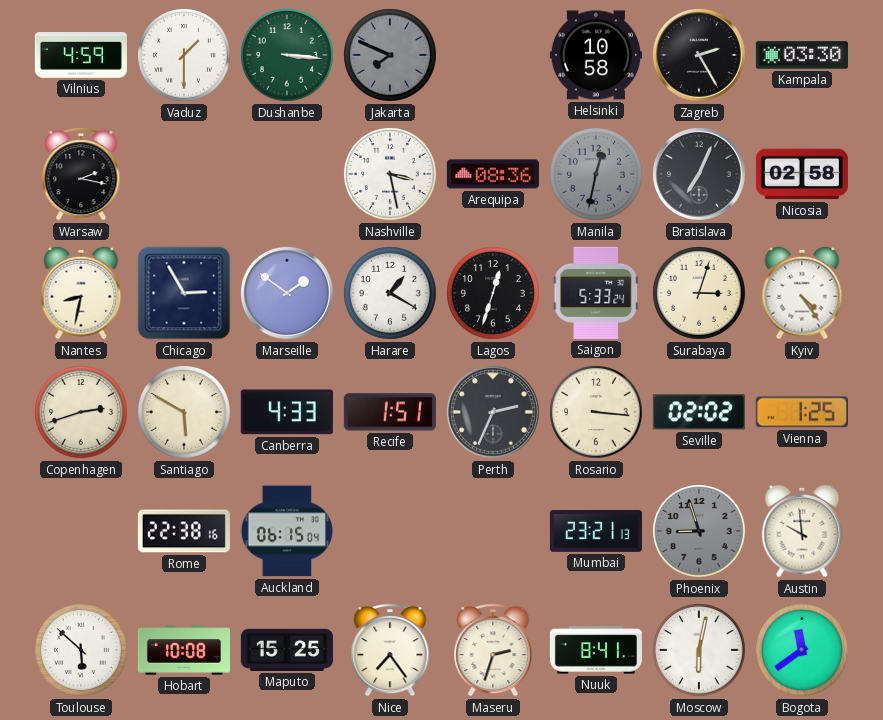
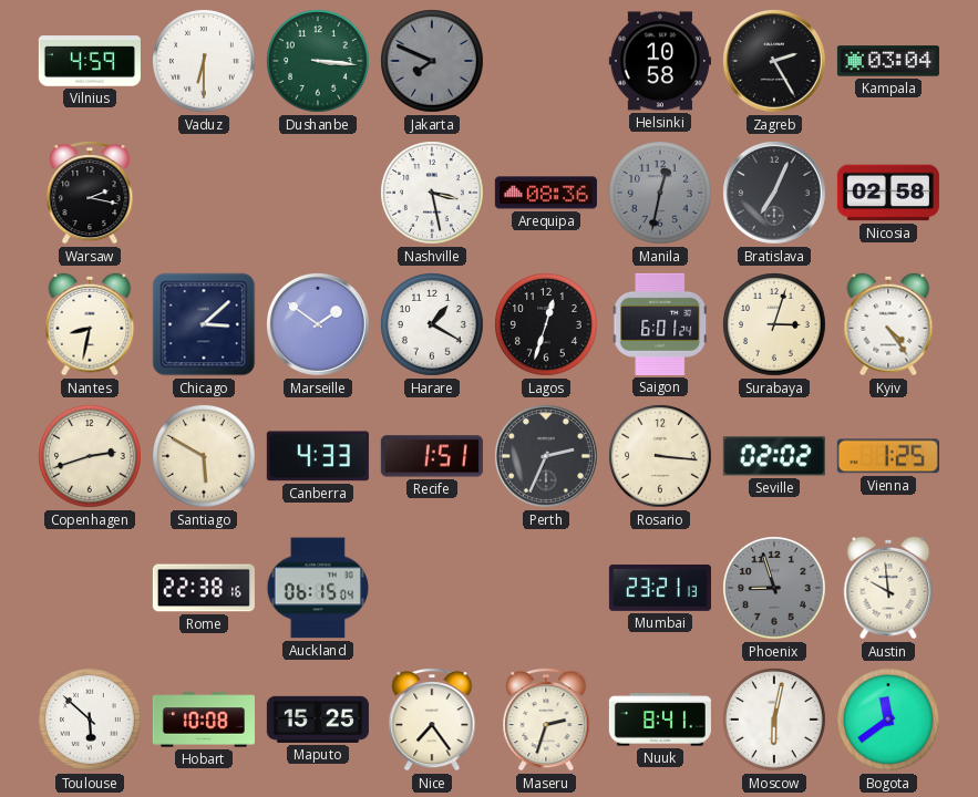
Vaduz: 1:30 -> 6:30
Kampala: 03:30 -> 03:04
Chicago: 2:55 -> 3:08
Saigon: 5:33 -> 6:01
